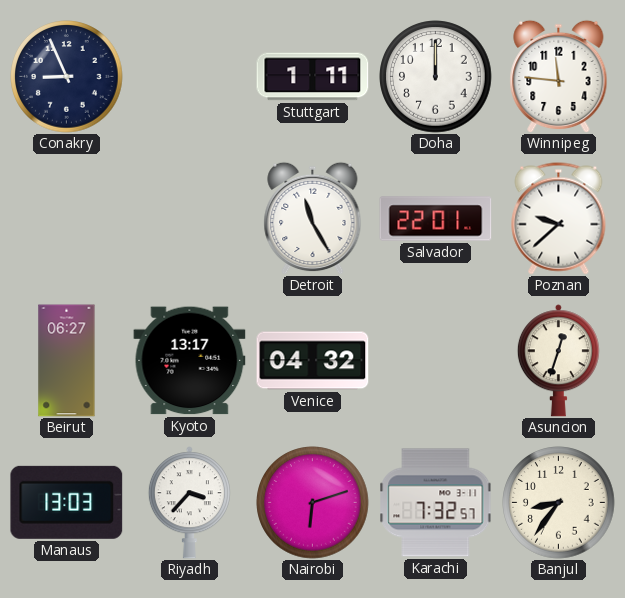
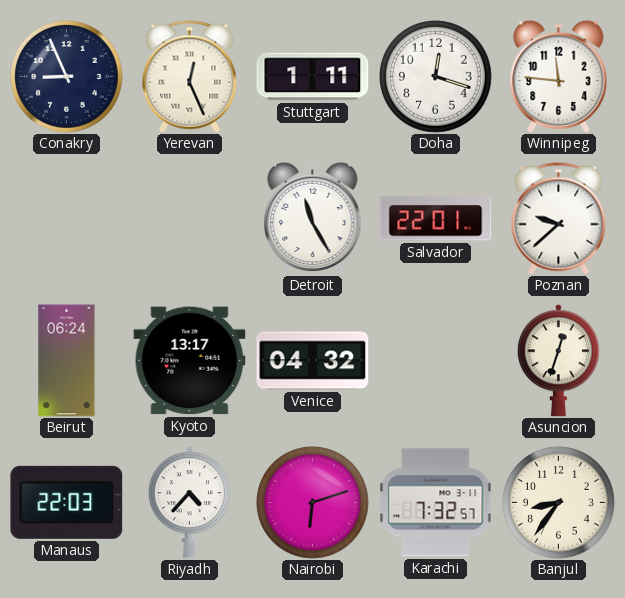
Yerevan: none -> 12:26
Doha: 12:00 -> 12:18
Beirut: 06:27 -> 06:24
Manaus: 13:03 -> 22:03
Riyadh: 3:37 -> 4:37
